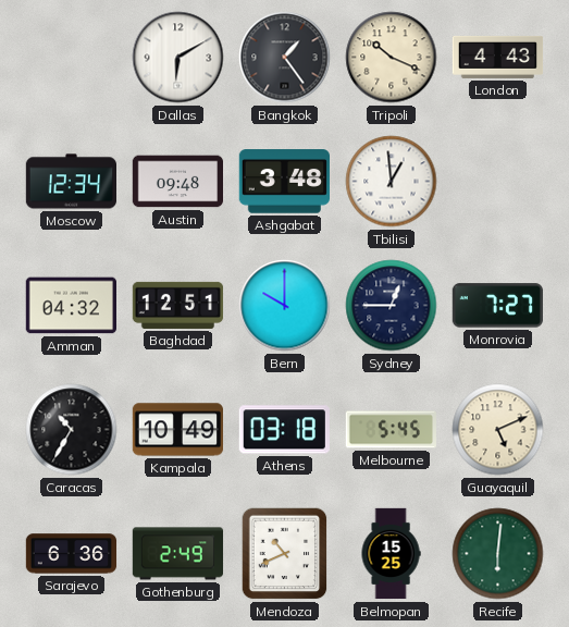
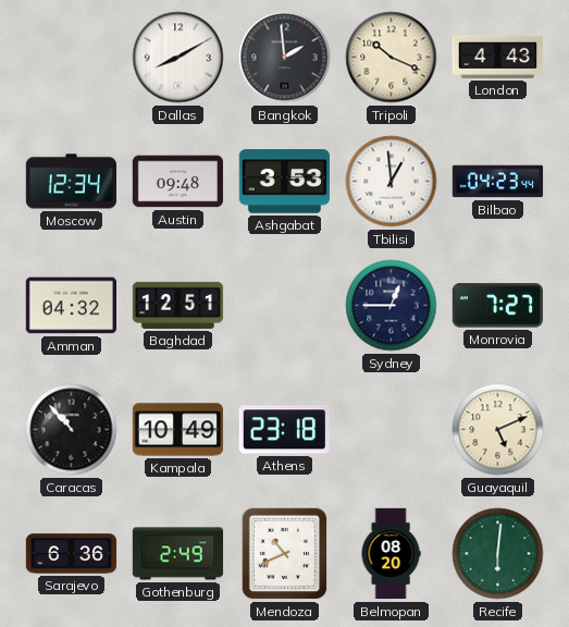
Dallas: 6:10 -> 8:10
Bangkok: 1:24 -> 1:59
Ashgabat: 3:48 -> 3:53
Bilbao: none -> 04:23
Bern: 10:00 -> none
Caracas: 10:35 -> 10:53
Athens: 03:18 -> 23:18
Melbourne: 5:45 -> none
Belmopan: 15:25 -> 08:20
